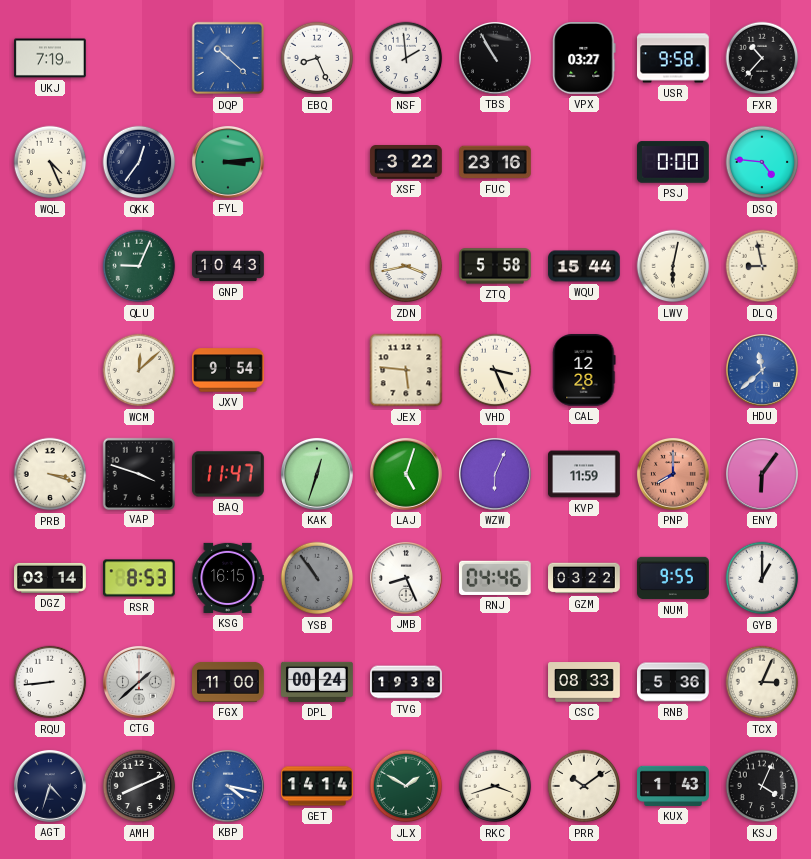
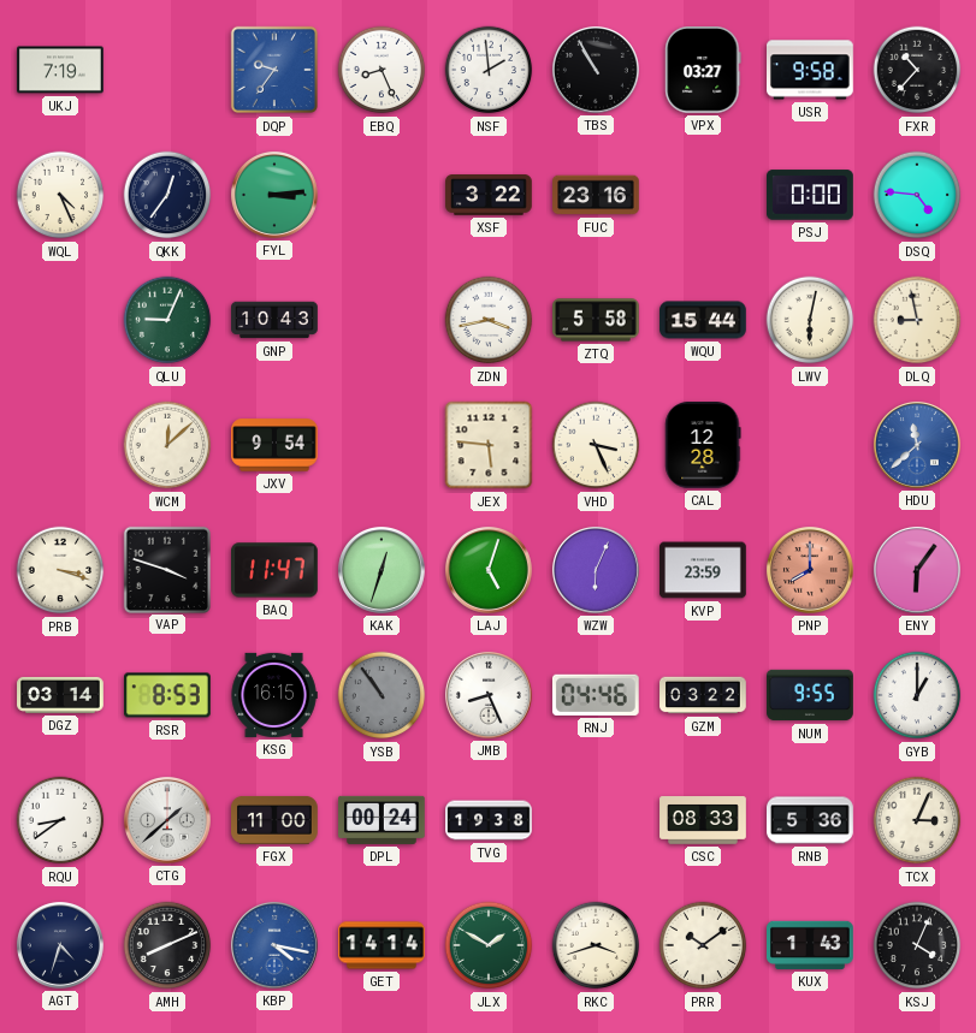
DQP: 10:22 -> 9:36
KVP: 11:59 -> 23:59
RQU: 8:44 -> 8:39
